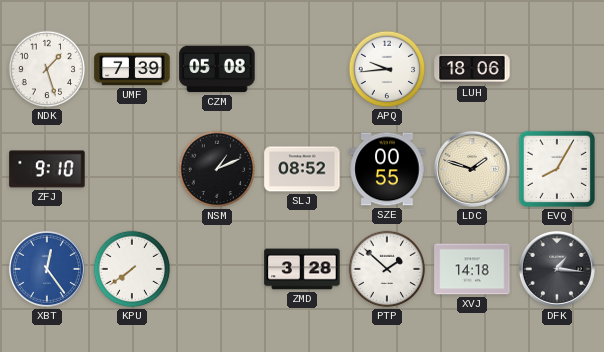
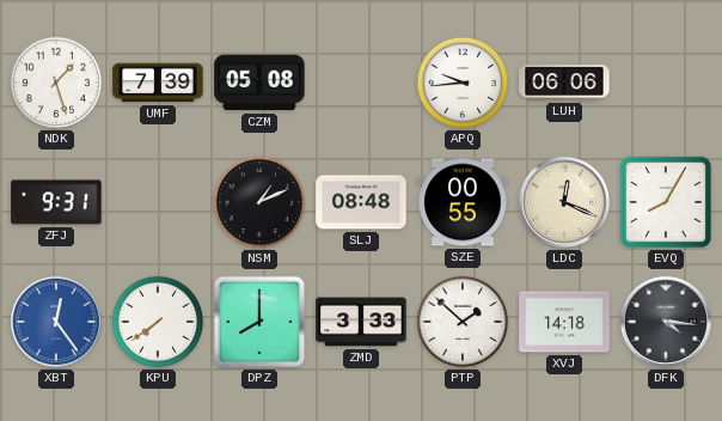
LUH: 18:06 -> 06:06
ZFJ: 9:10 -> 9:31
SLJ: 08:52 -> 08:48
LDC: 1:48 -> 12:19
DPZ: none -> 8:00
ZMD: 3:28 -> 3:33
DFK: 1:16 -> 4:16
